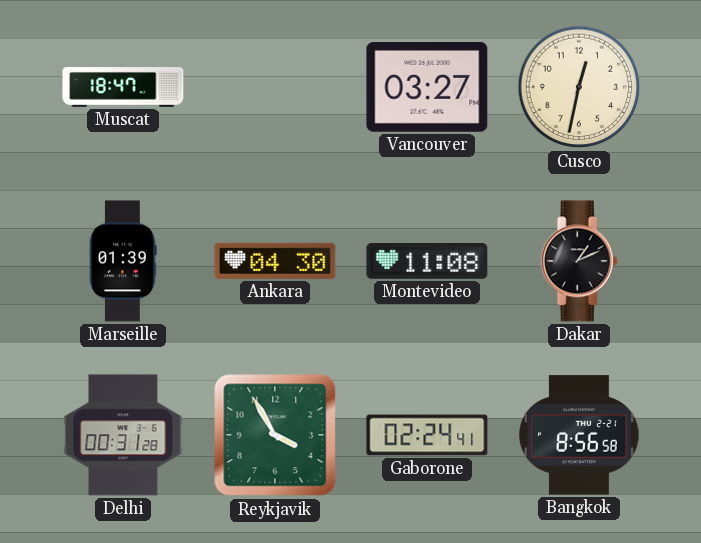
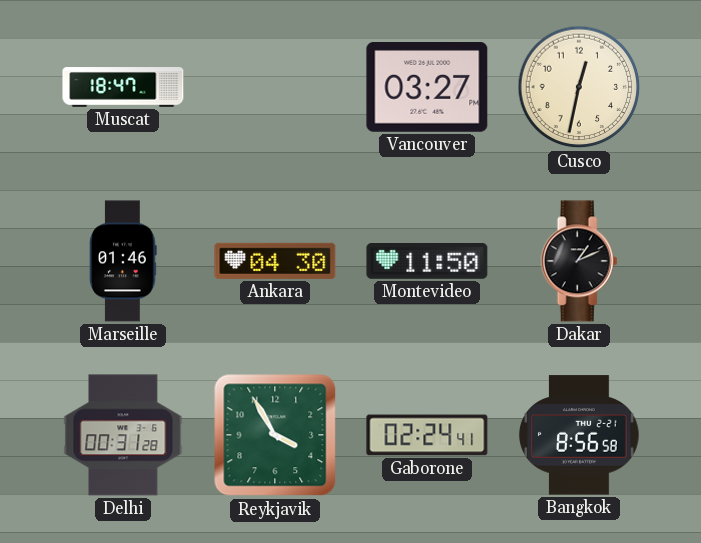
Marseille: 01:39 -> 01:46
Montevideo: 11:08 -> 11:50
